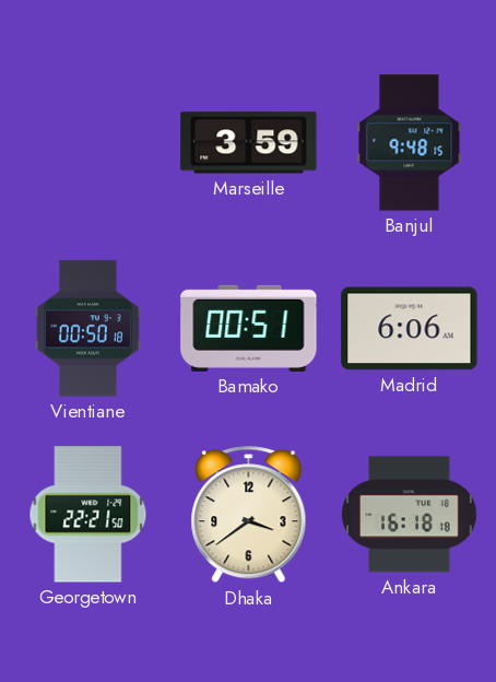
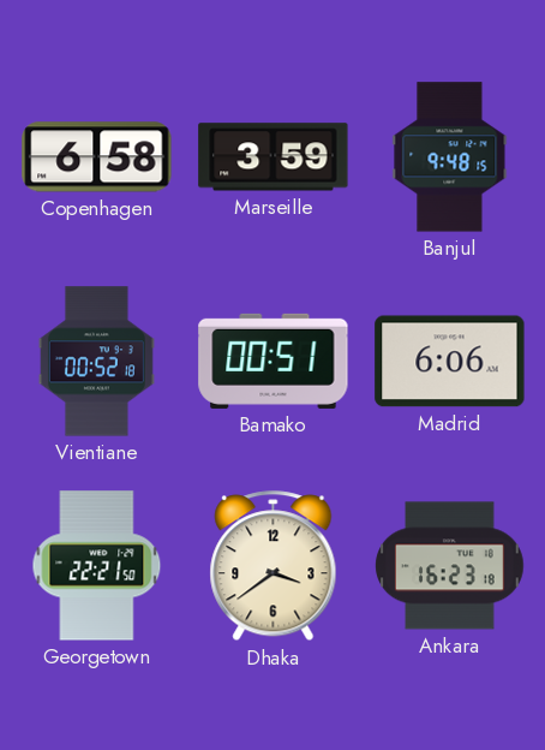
Copenhagen: none -> 6:58
Vientiane: 00:50 -> 00:52
Ankara: 16:18 -> 16:23
